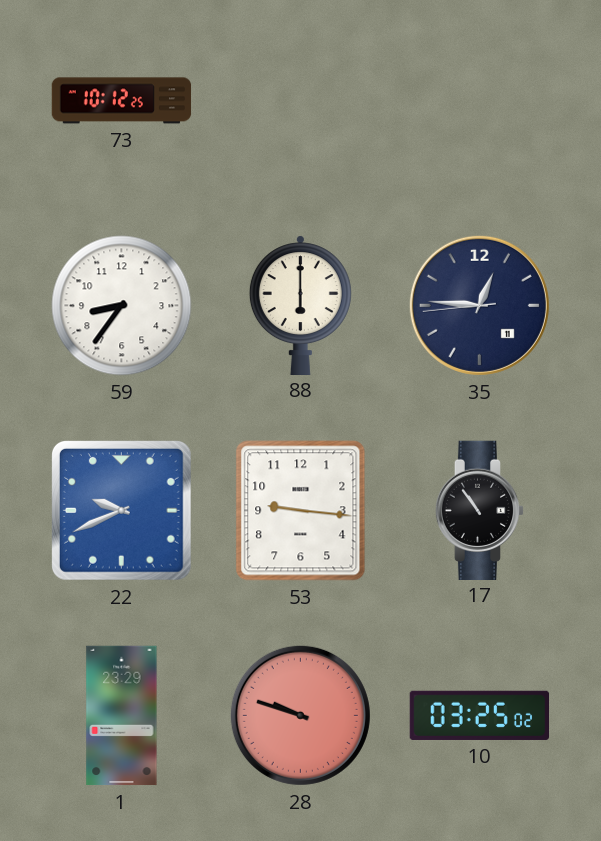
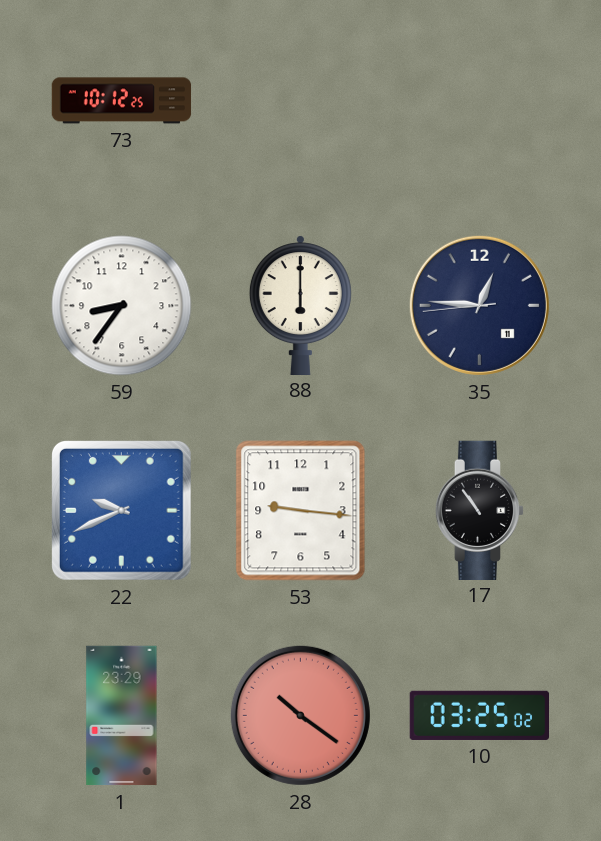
28: 9:48 -> 10:21
